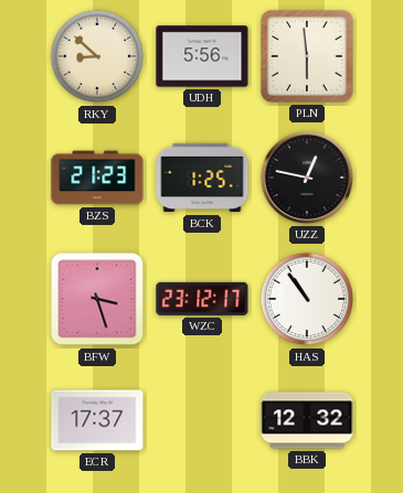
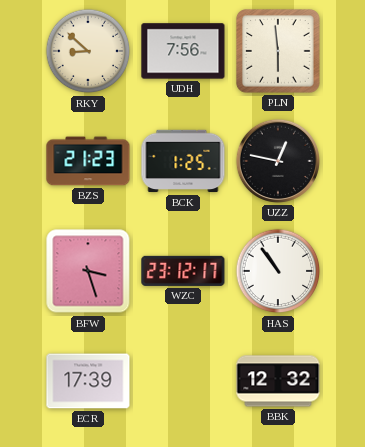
UDH: 5:56 -> 7:56
ECR: 17:37 -> 17:39
